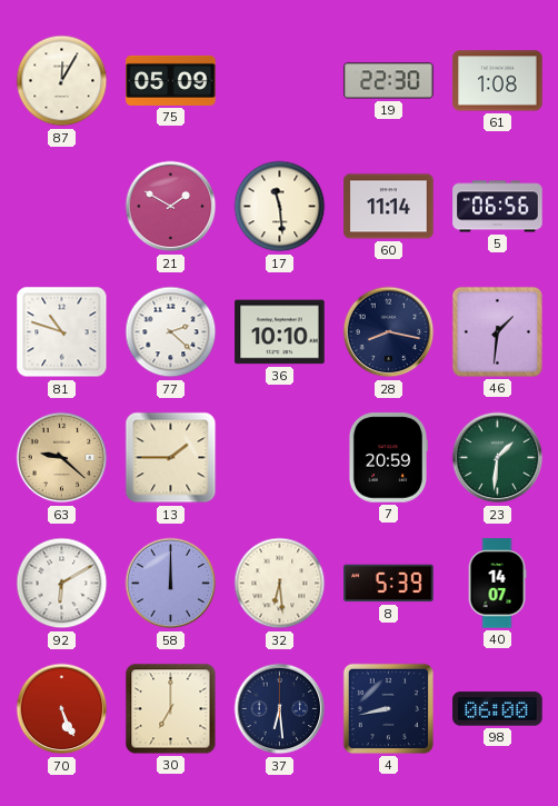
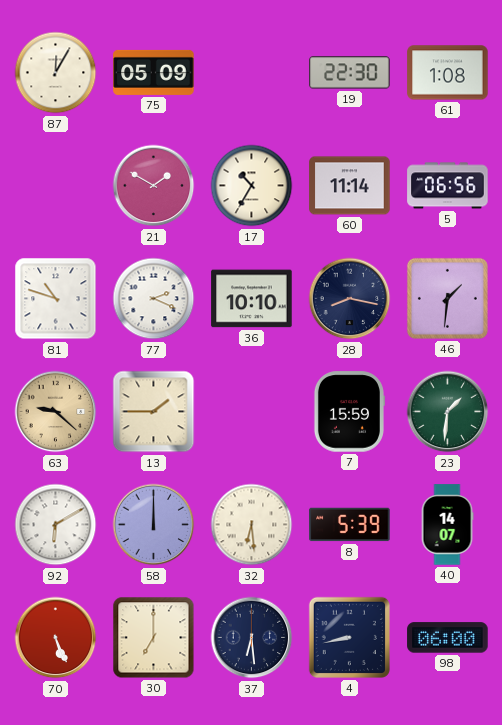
17: 11:29 -> 10:35
77: 2:22 -> 2:19
7: 20:59 -> 15:59
